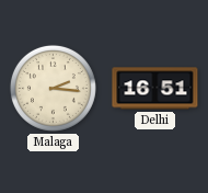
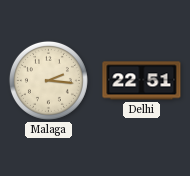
Delhi: 16:51 -> 22:51
